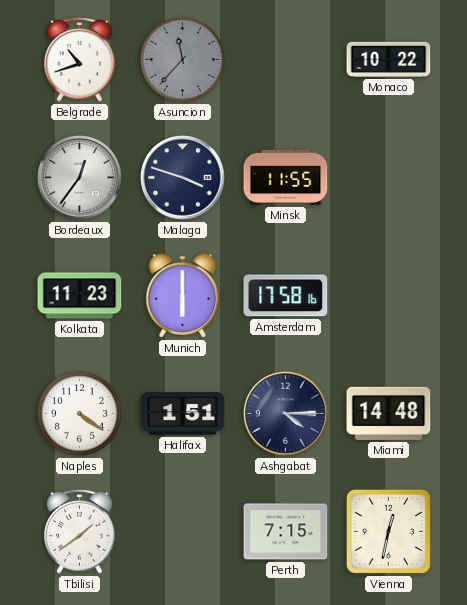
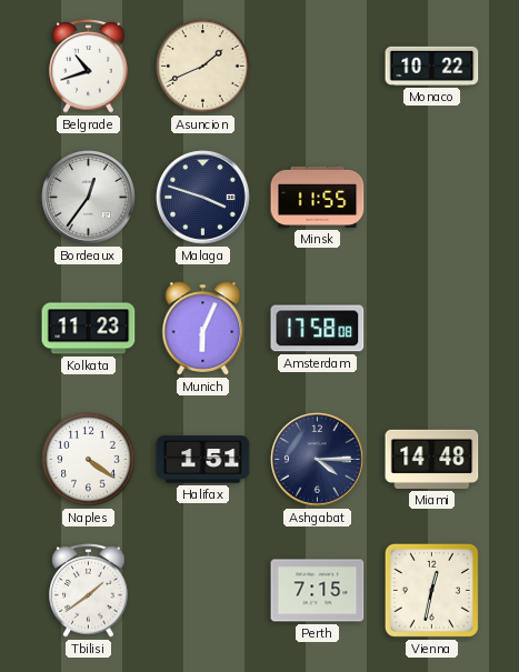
Asuncion: 11:37 -> 1:41
Asuncion dial: grey -> cream
Munich: 6:00 -> 6:04
Amsterdam: 17:58:16 -> 17:58:08
